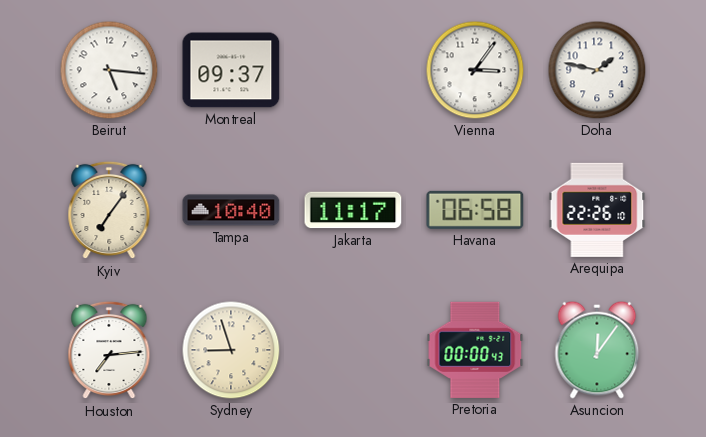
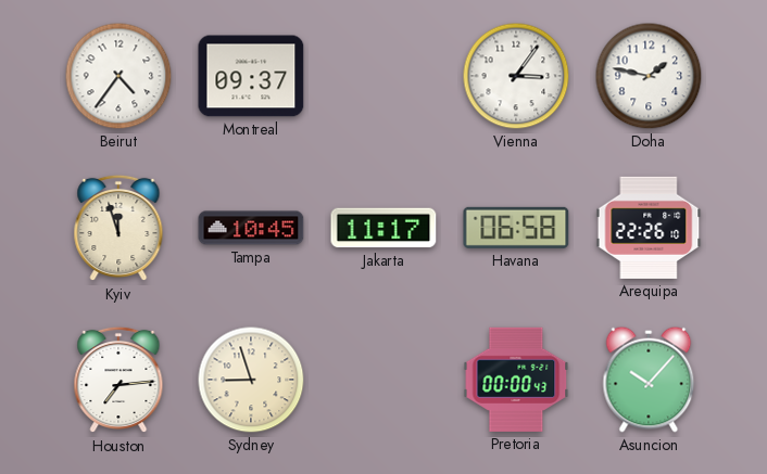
Beirut: 5:16 -> 4:36
Kyiv: 7:06 -> 11:57
Tampa: 10:40 -> 10:45
Asuncion: 12:06 -> 10:07
